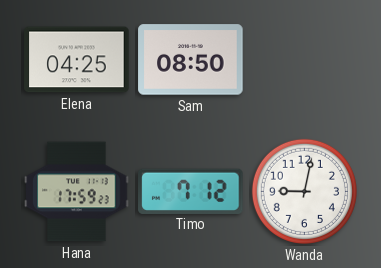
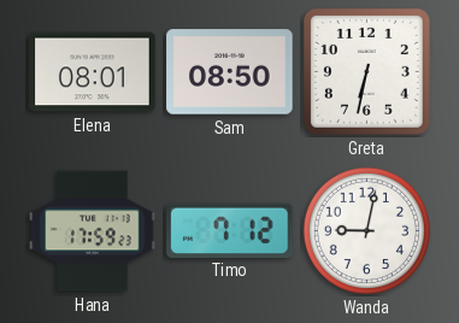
Elena: 04:25 -> 08:01
Greta: none -> 6:32
